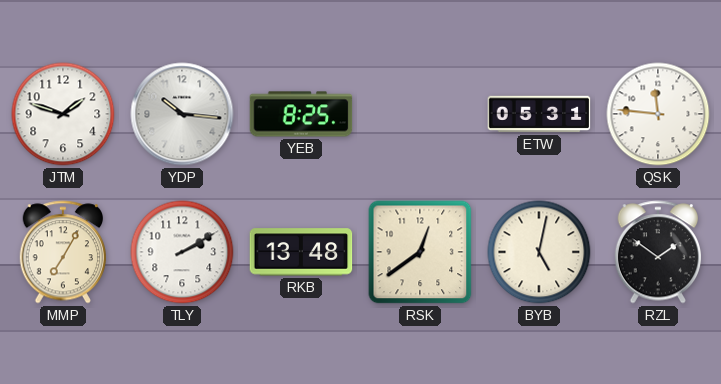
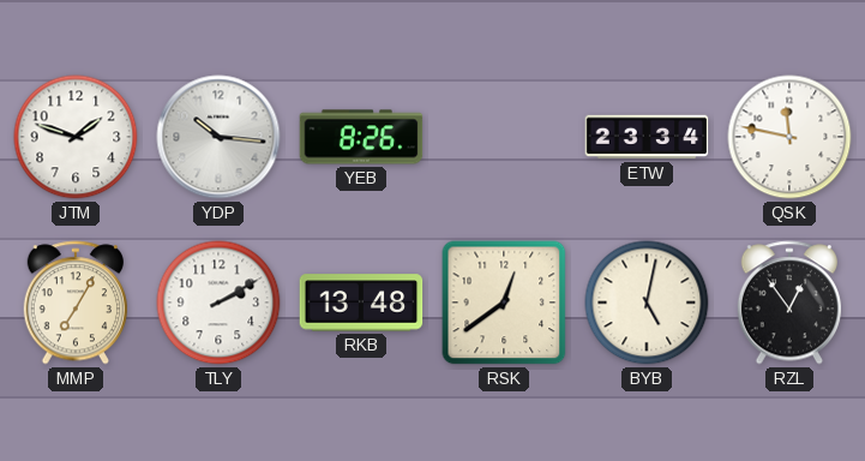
YEB: 8:25 -> 8:26
ETW: 05:31 -> 23:34
QSK: 11:46 -> 11:47
RZL: 1:51 -> 12:54
